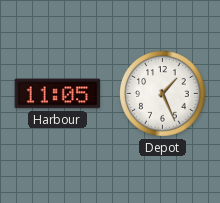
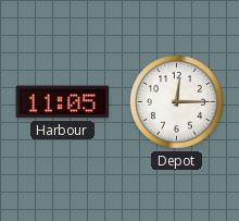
Depot: 1:26 -> 12:15
